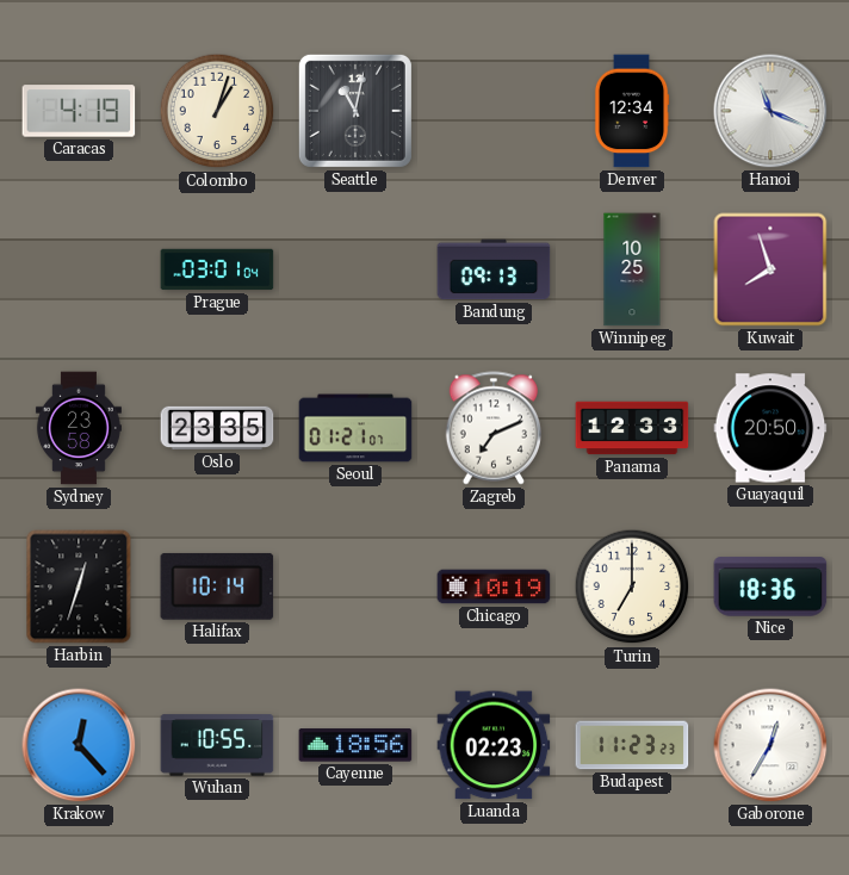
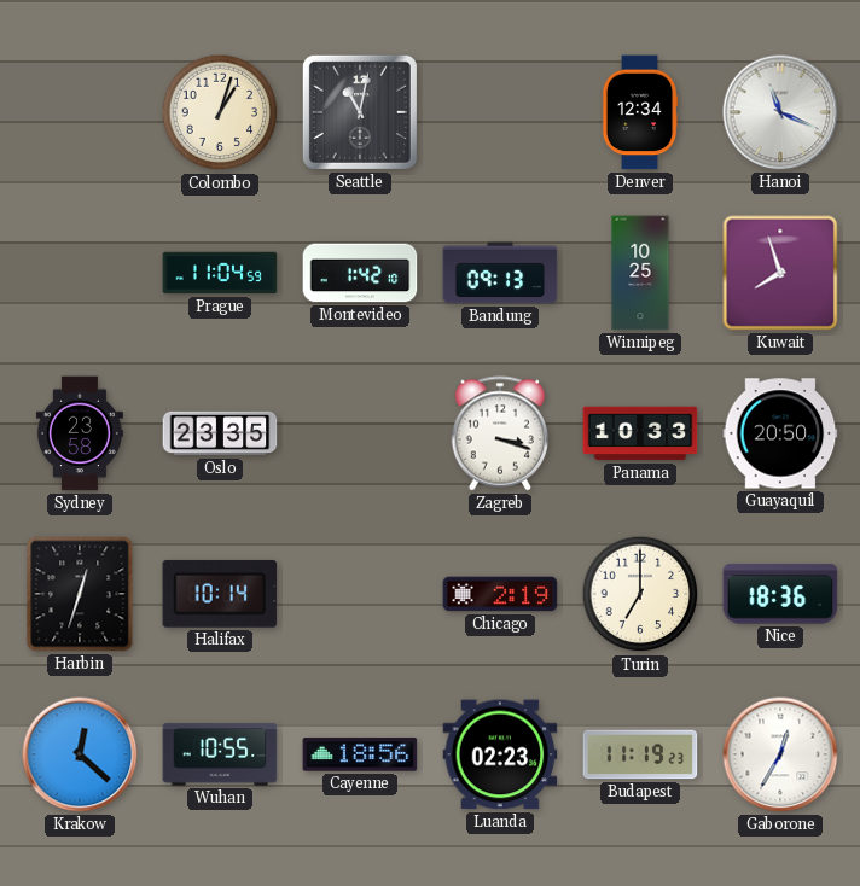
Caracas: 4:19 -> none
Prague: 03:01 -> 11:04
Montevideo: none -> 1:42
Seoul: 01:21 -> none
Zagreb: 7:11 -> 3:18
Panama: 12:33 -> 10:33
Chicago: 10:19 -> 2:19
Krakow: 12:23 -> 12:22
Budapest: 11:23 -> 11:19
